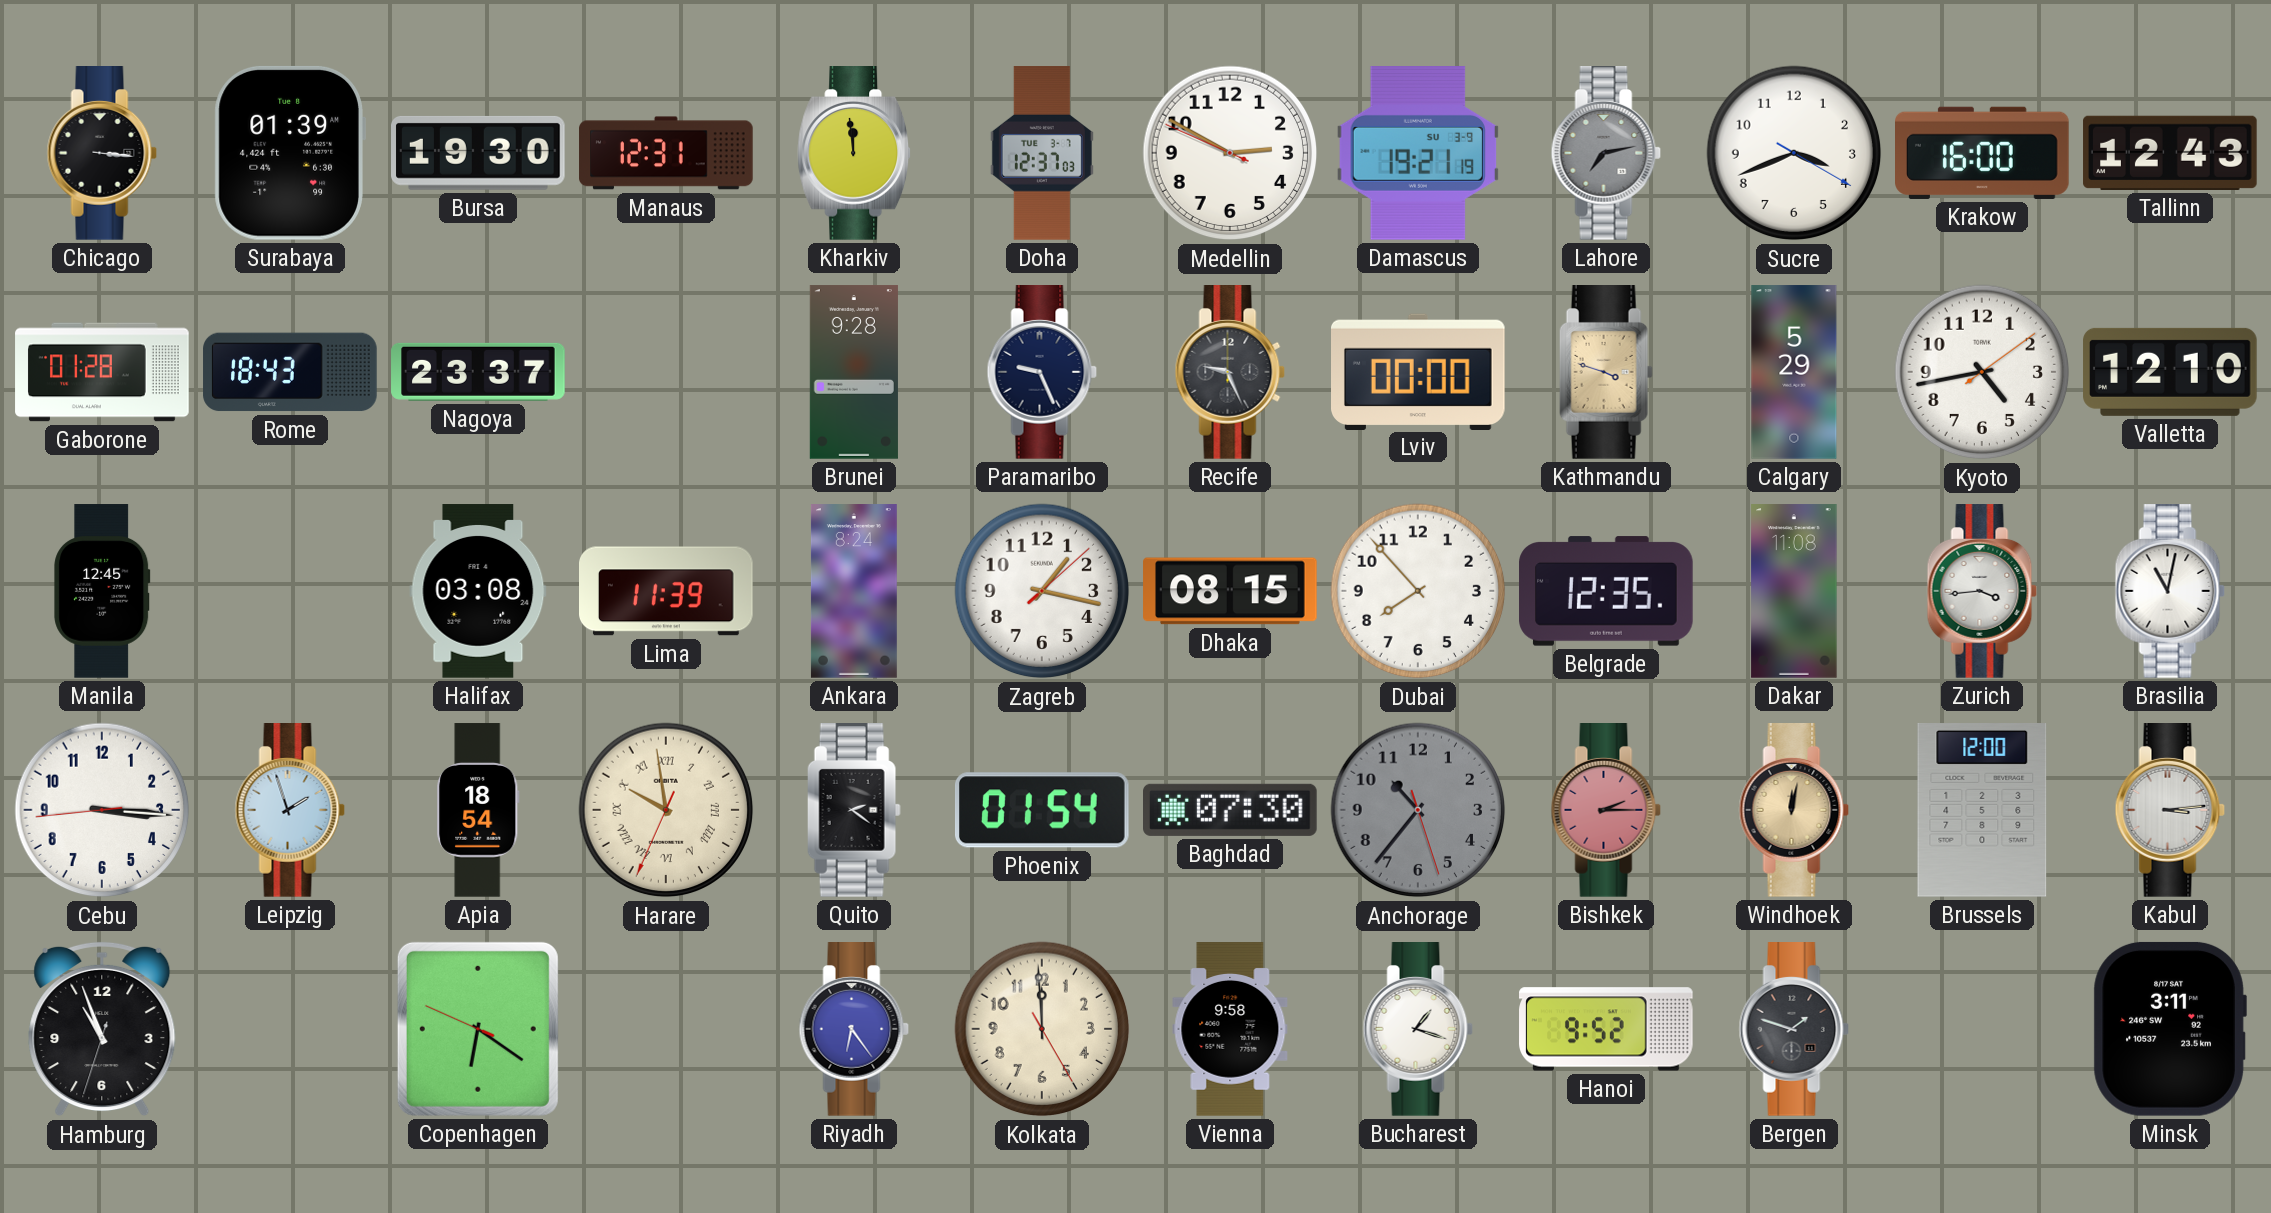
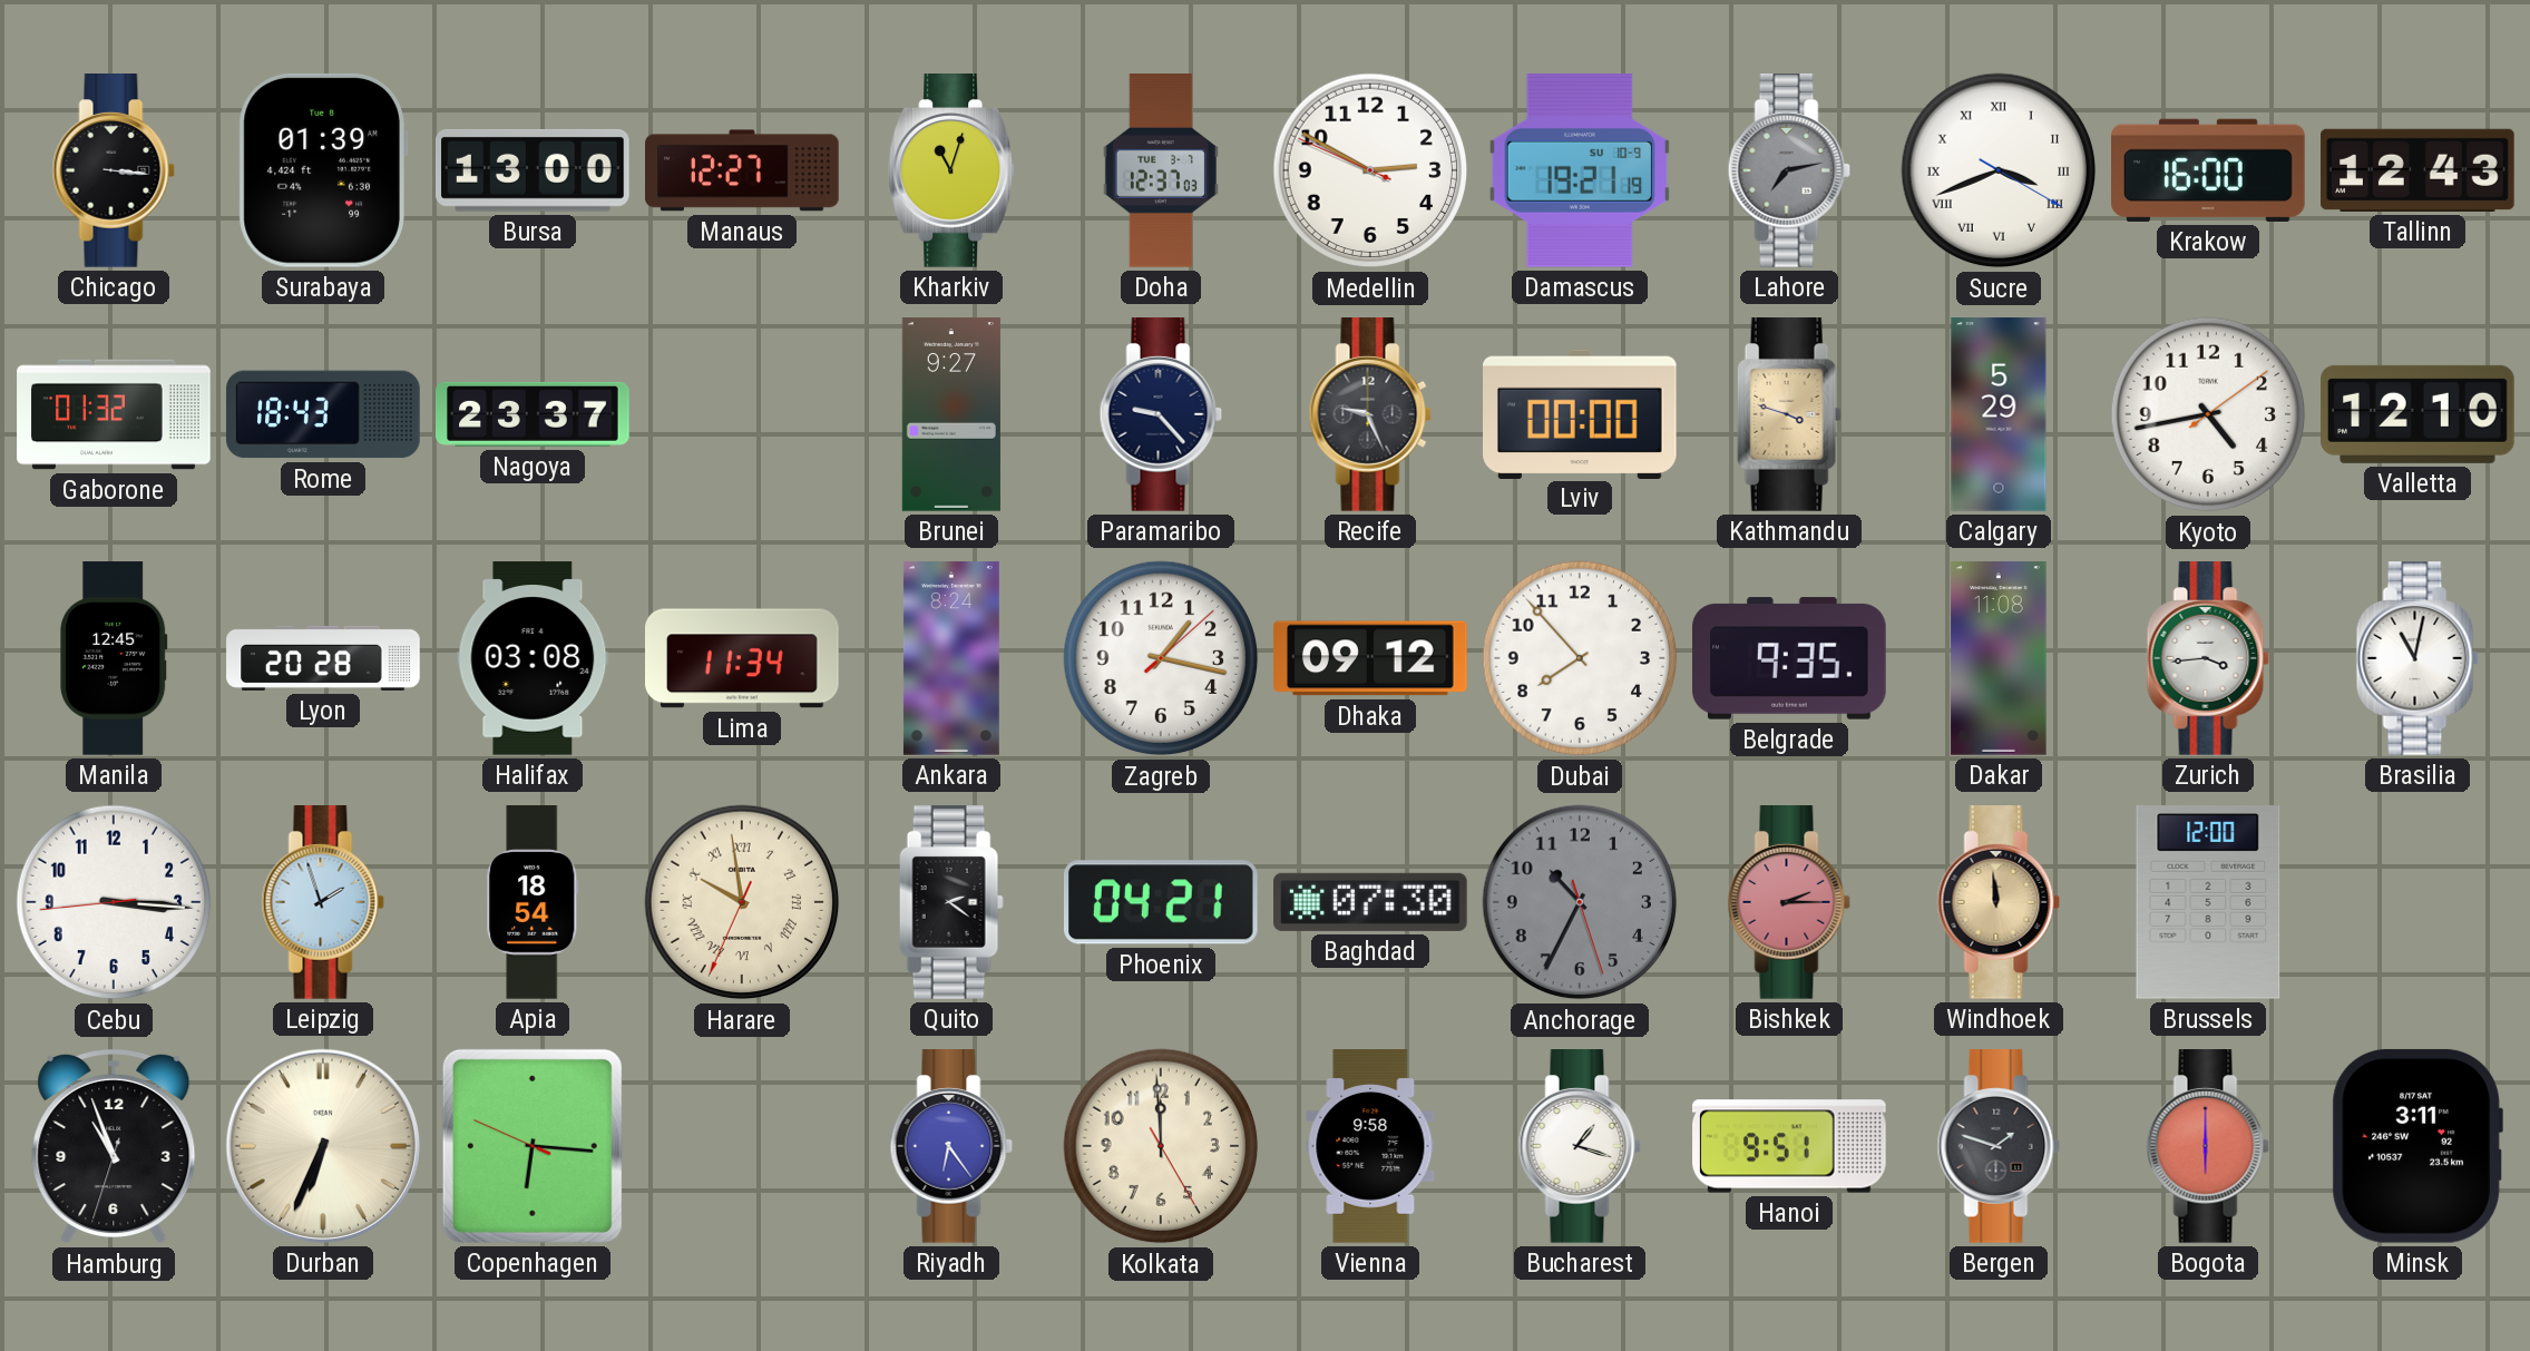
Bursa: 19:30 -> 13:00
Manaus: 12:31 -> 12:27
Kharkiv: 11:59 -> 11:03
Damascus date: SU 3-9 -> SU 10-9
Sucre numerals: Arabic -> Roman
Gaborone: 01:28 -> 01:32
Brunei: 9:28 -> 9:27
Paramaribo: 9:26 -> 9:23
Lyon: none -> 20:28
Lima: 11:39 -> 11:34
Dhaka: 08:15 -> 09:12
Belgrade: 12:35 -> 9:35
Phoenix: 01:54 -> 04:21
Anchorage: 10:36 -> 10:34
Windhoek: 12:02 -> 11:59
Kabul: 3:14 -> none
Durban: none -> 6:34
Copenhagen: 6:20 -> 6:15
Hanoi: 9:52 -> 9:51
Bogota: none -> 6:00
